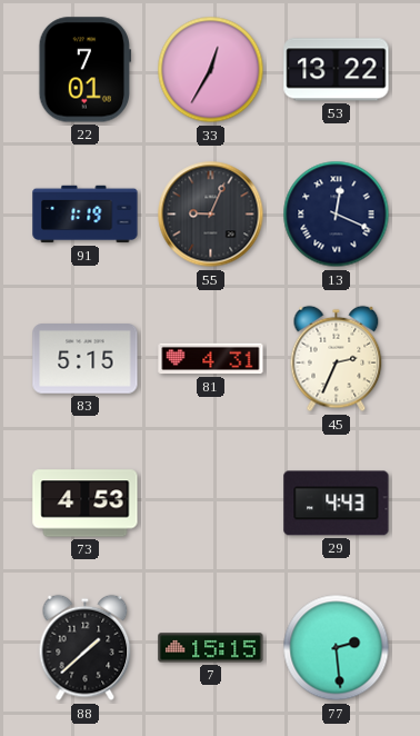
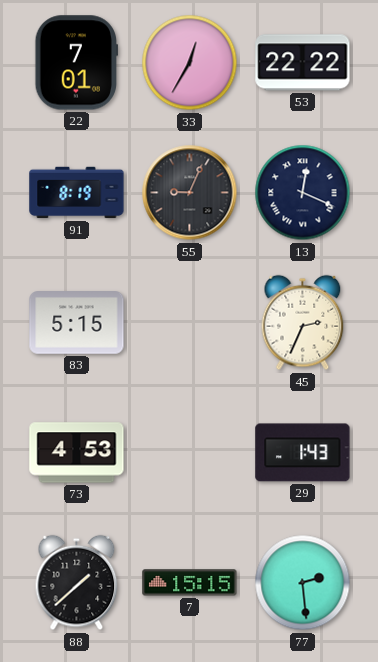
53: 13:22 -> 22:22
91: 1:19 -> 8:19
81: 4:31 -> none
29: 4:43 -> 1:43
